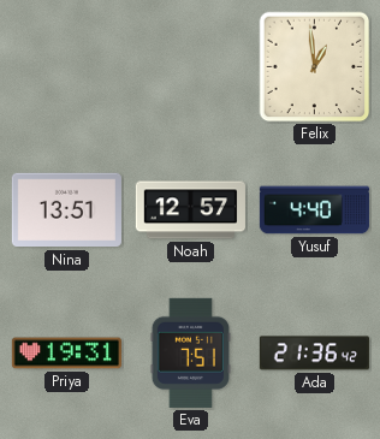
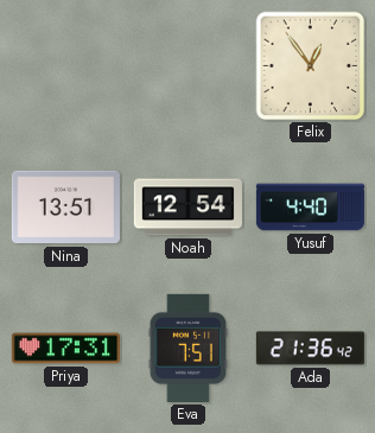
Felix: 12:59 -> 12:54
Noah: 12:57 -> 12:54
Priya: 19:31 -> 17:31
